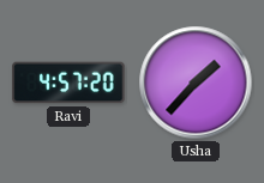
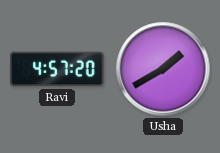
Usha: 1:37 -> 1:40
